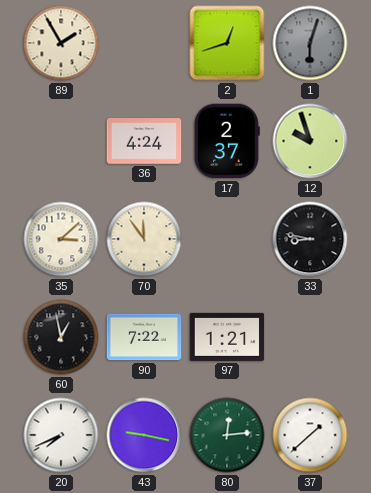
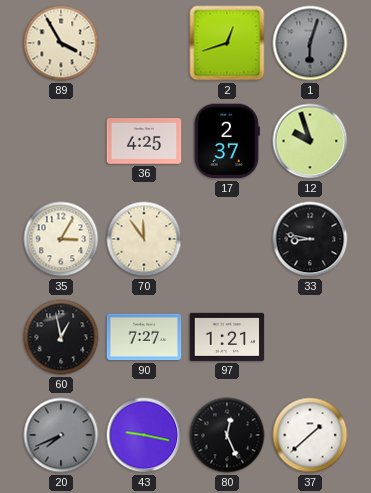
89: 1:55 -> 3:55
36: 4:24 -> 4:25
35: 3:08 -> 3:05
90: 7:22 -> 7:27
20 dial: white -> grey
80: 12:14 -> 12:26
80 dial: green -> black
